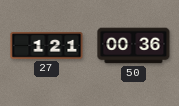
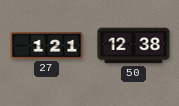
50: 00:36 -> 12:38
